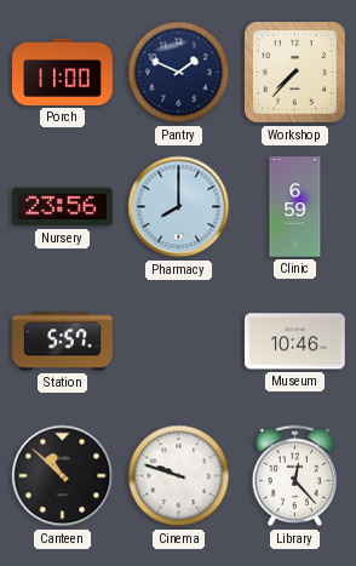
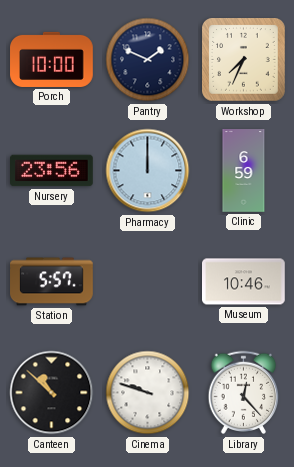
Porch: 11:00 -> 10:00
Workshop: 7:37 -> 7:34
Pharmacy: 8:00 -> 12:00
